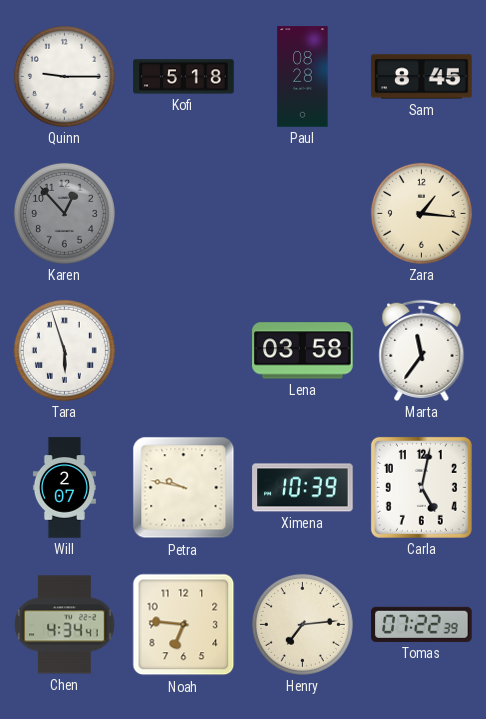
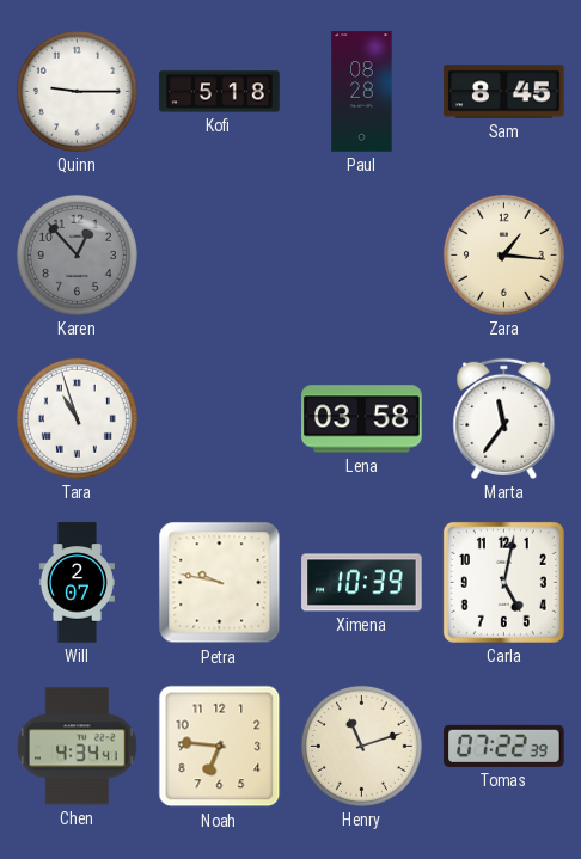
Tara: 5:57 -> 10:57
Henry: 7:14 -> 11:12
